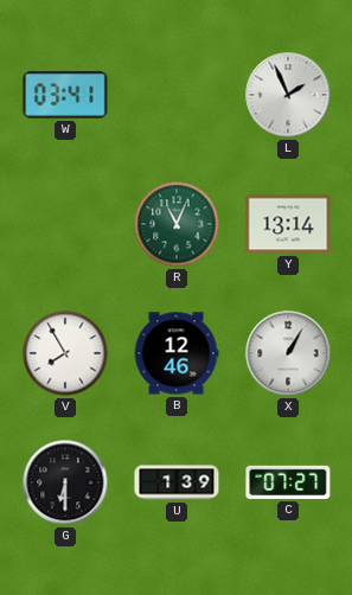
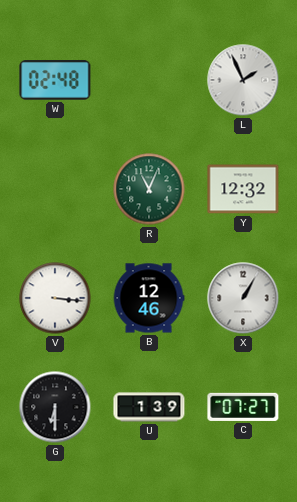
W: 03:41 -> 02:48
Y: 13:14 -> 12:32
V: 7:55 -> 3:16
